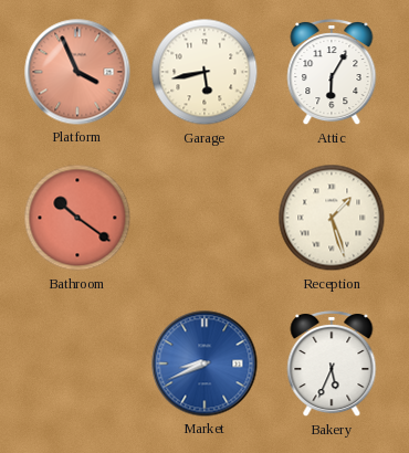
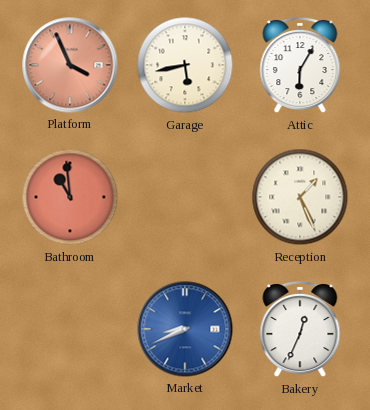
Bathroom: 10:21 -> 10:59
Reception: 1:27 -> 1:26
Bakery: 5:34 -> 12:34
